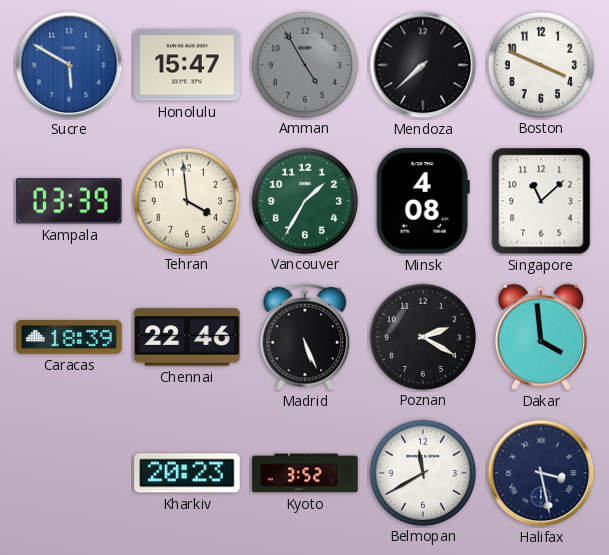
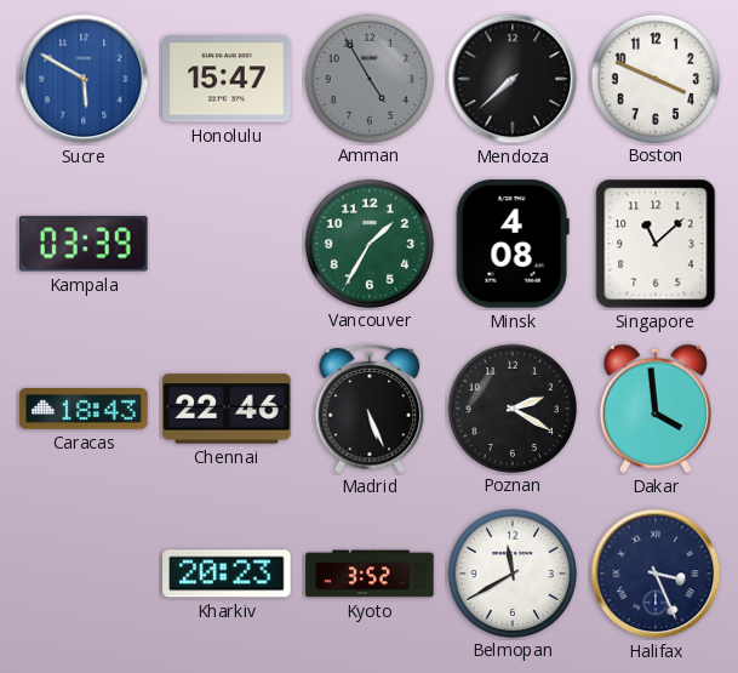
Tehran: 3:59 -> none
Caracas: 18:39 -> 18:43
Halifax: 3:28 -> 3:26
